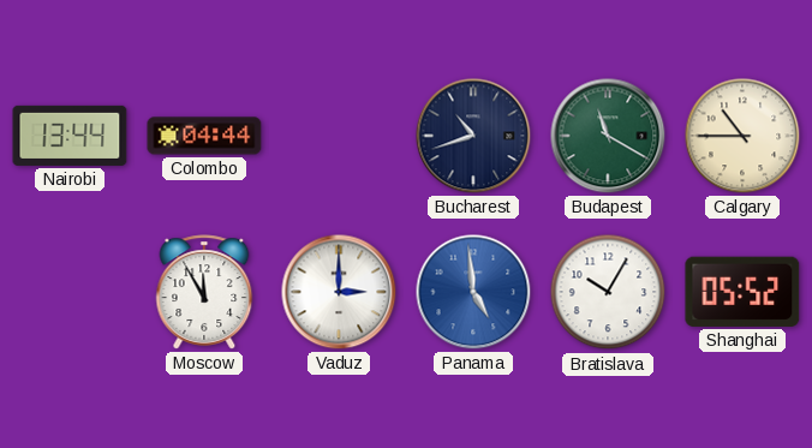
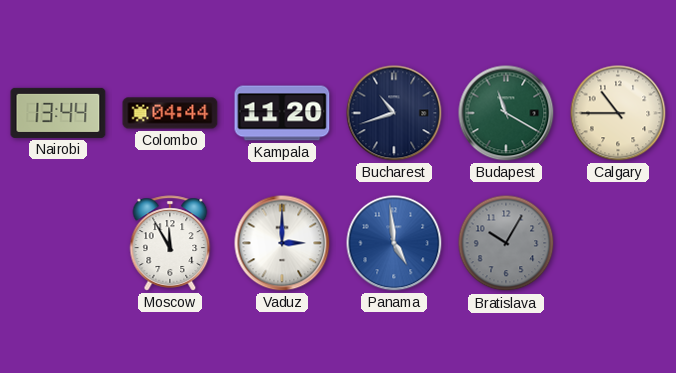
Kampala: none -> 11:20
Bratislava dial: white -> grey
Shanghai: 05:52 -> none
